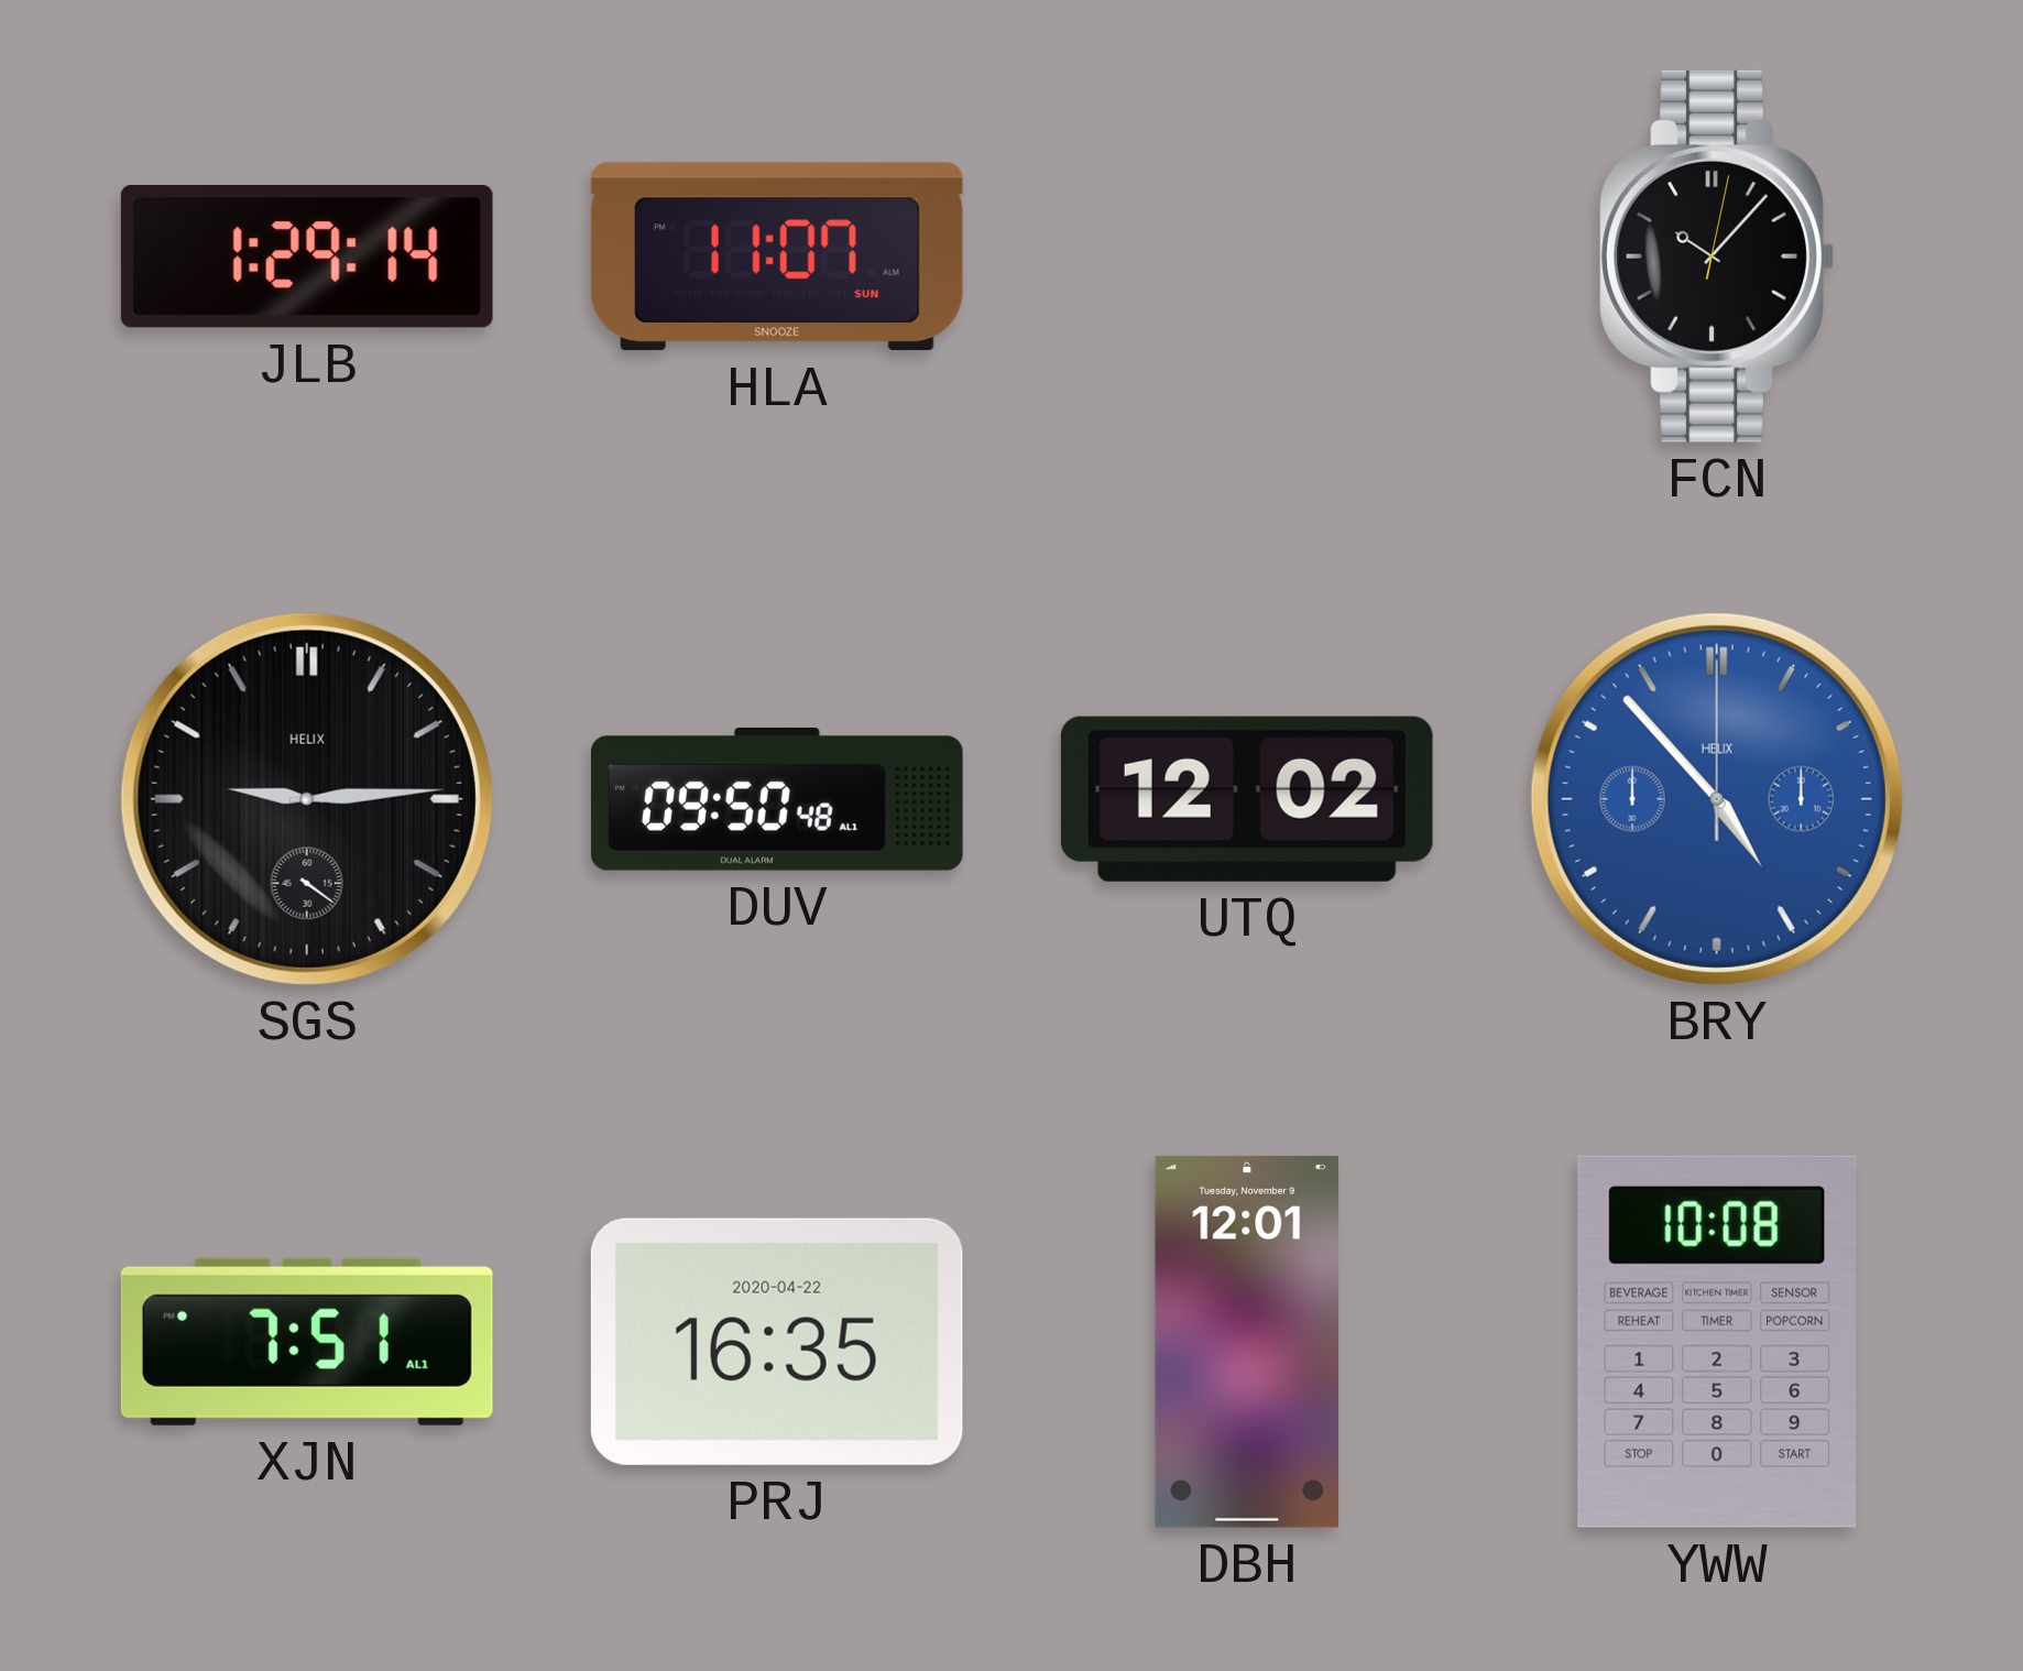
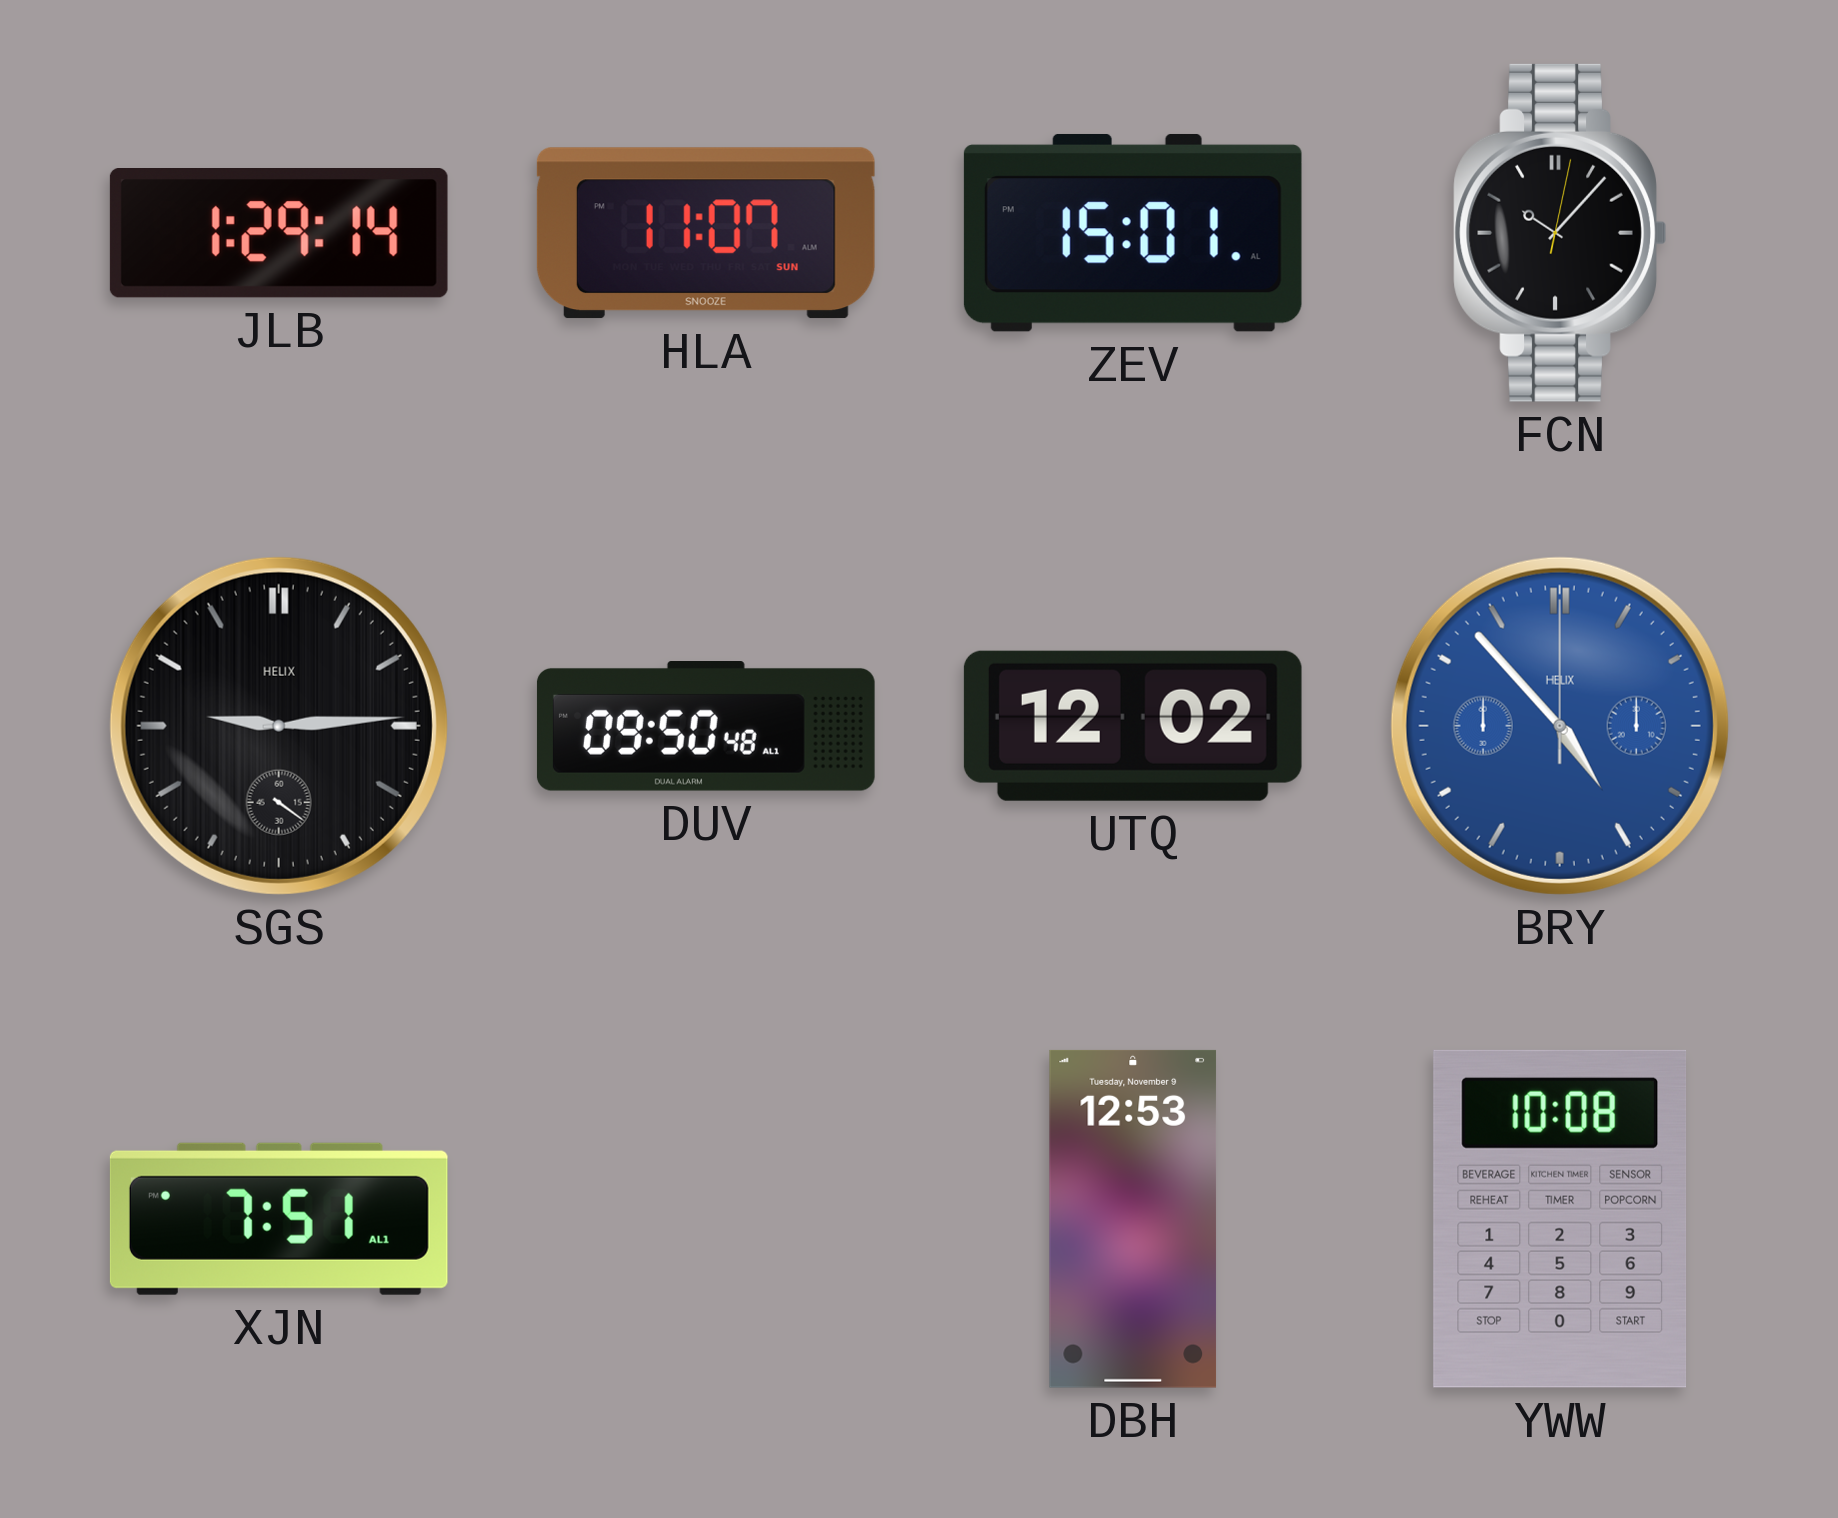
ZEV: none -> 15:01
PRJ: 16:35 -> none
DBH: 12:01 -> 12:53
